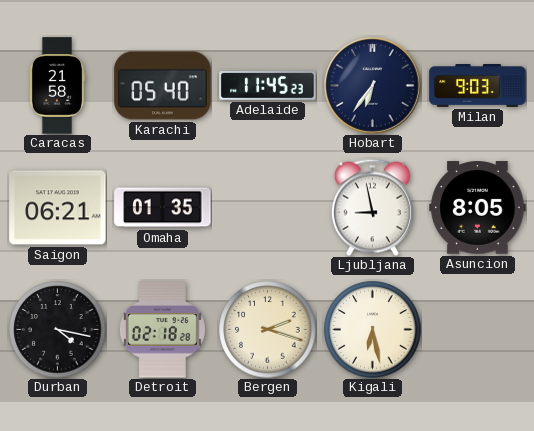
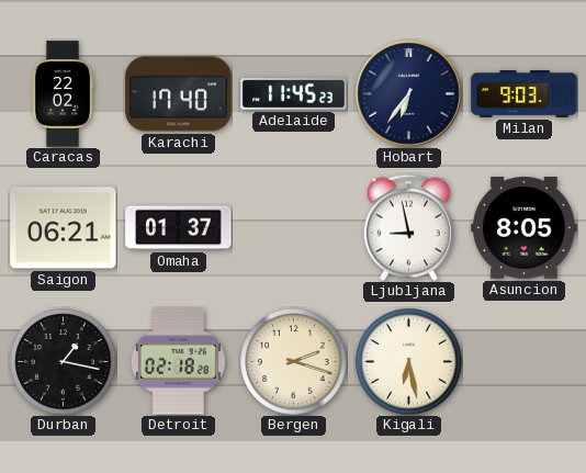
Caracas: 21:58 -> 22:02
Karachi: 05:40 -> 17:40
Omaha: 01:35 -> 01:37
Durban: 4:17 -> 1:17
